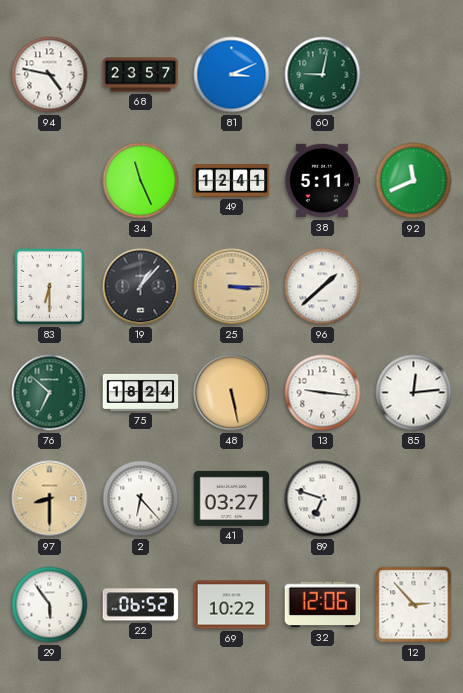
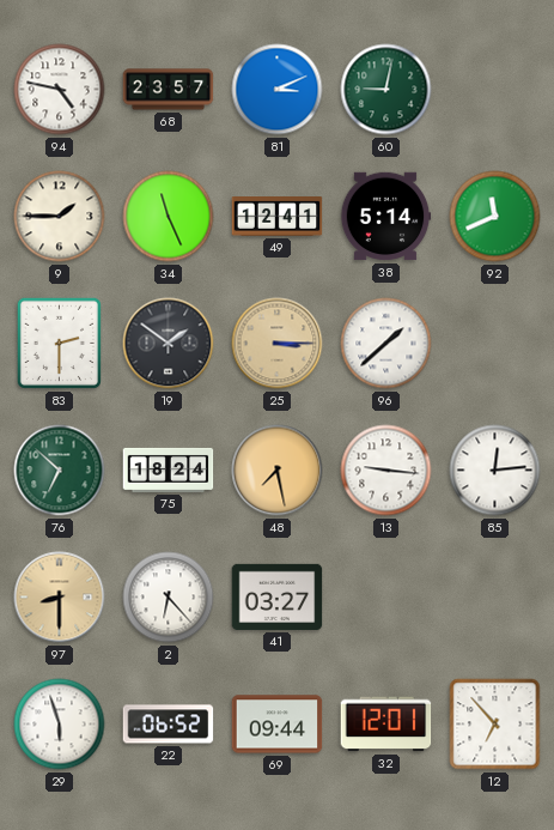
9: none -> 1:45
38: 5:11 -> 5:14
83: 6:30 -> 2:30
19: 1:07 -> 1:51
48: 5:28 -> 7:28
89: 6:48 -> none
29: 5:54 -> 5:57
69: 10:22 -> 09:44
32: 12:06 -> 12:01
12: 2:53 -> 6:53
